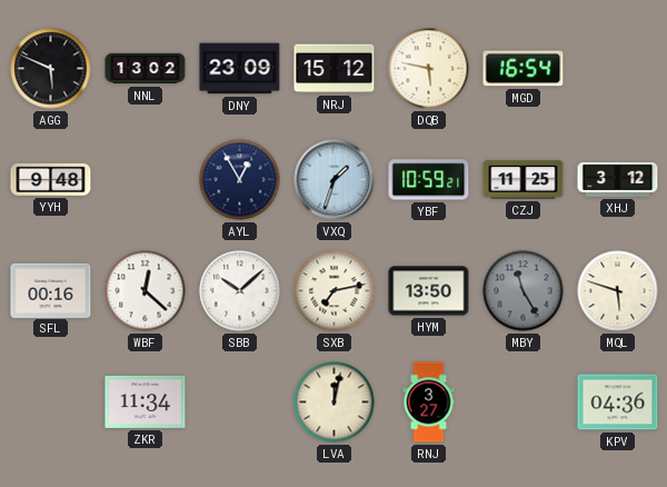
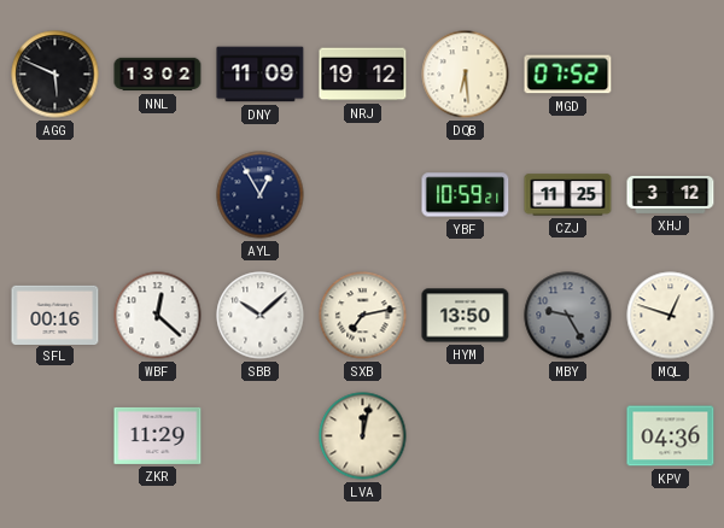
DNY: 23:09 -> 11:09
NRJ: 15:12 -> 19:12
DQB: 5:47 -> 6:29
MGD: 16:54 -> 07:52
YYH: 9:48 -> none
VXQ: 1:33 -> none
MBY: 11:25 -> 9:25
MQL: 5:48 -> 12:48
ZKR: 11:34 -> 11:29
RNJ: 3:27 -> none
